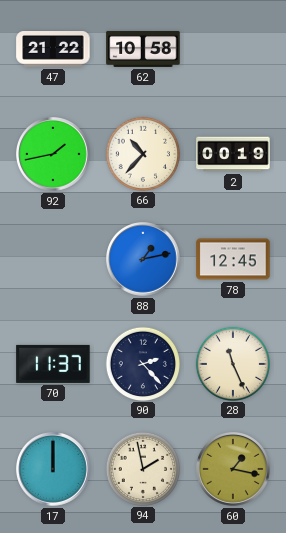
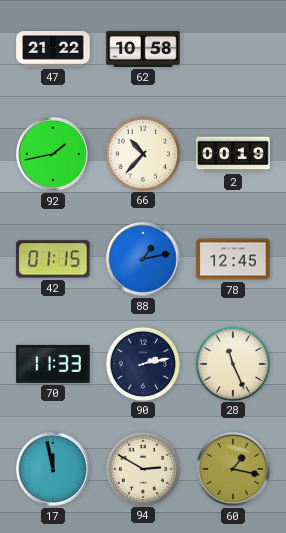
42: none -> 01:15
70: 11:37 -> 11:33
90: 2:23 -> 2:13
17: 12:00 -> 11:58
94: 1:58 -> 2:50
